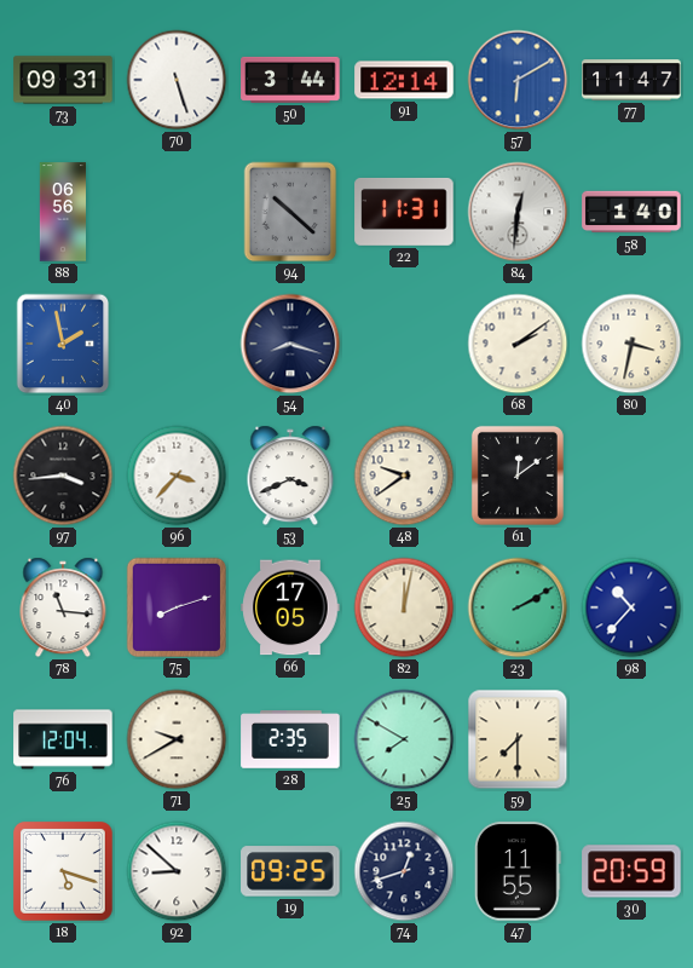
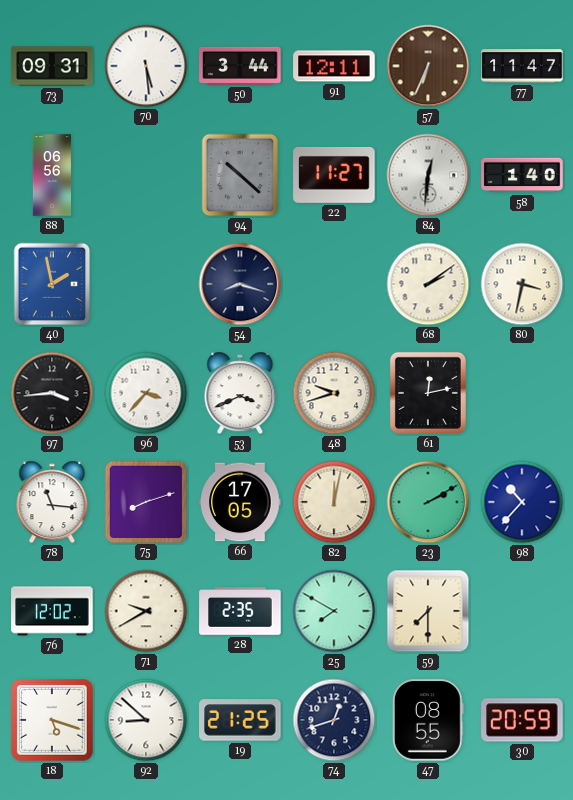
70: 5:27 -> 5:29
91: 12:14 -> 12:11
57: 6:10 -> 6:34
57 dial: blue -> brown
22: 11:31 -> 11:27
48: 9:39 -> 9:42
61: 12:09 -> 12:13
76: 12:04 -> 12:02
19: 09:25 -> 21:25
47: 11:55 -> 08:55
